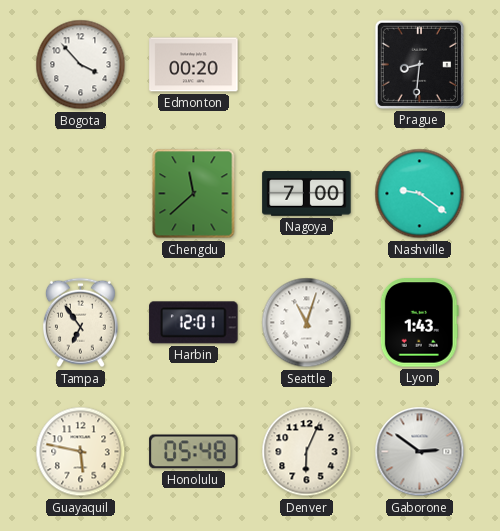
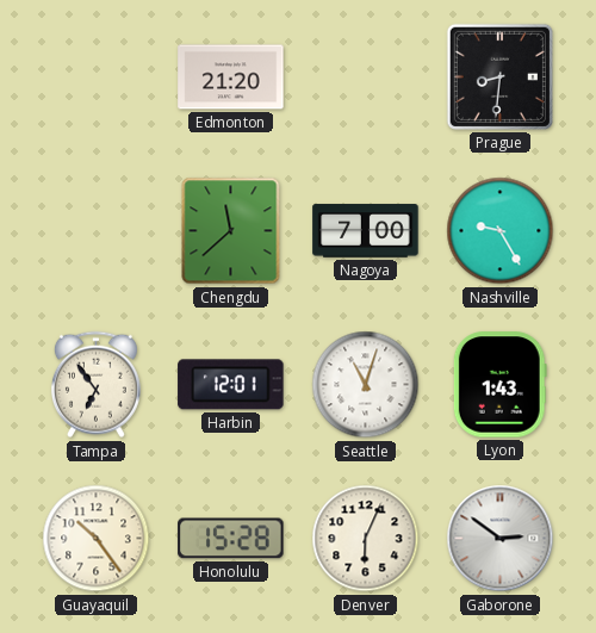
Bogota: 3:53 -> none
Edmonton: 00:20 -> 21:20
Nashville: 9:21 -> 9:25
Guayaquil: 5:47 -> 10:24
Honolulu: 05:48 -> 15:28
